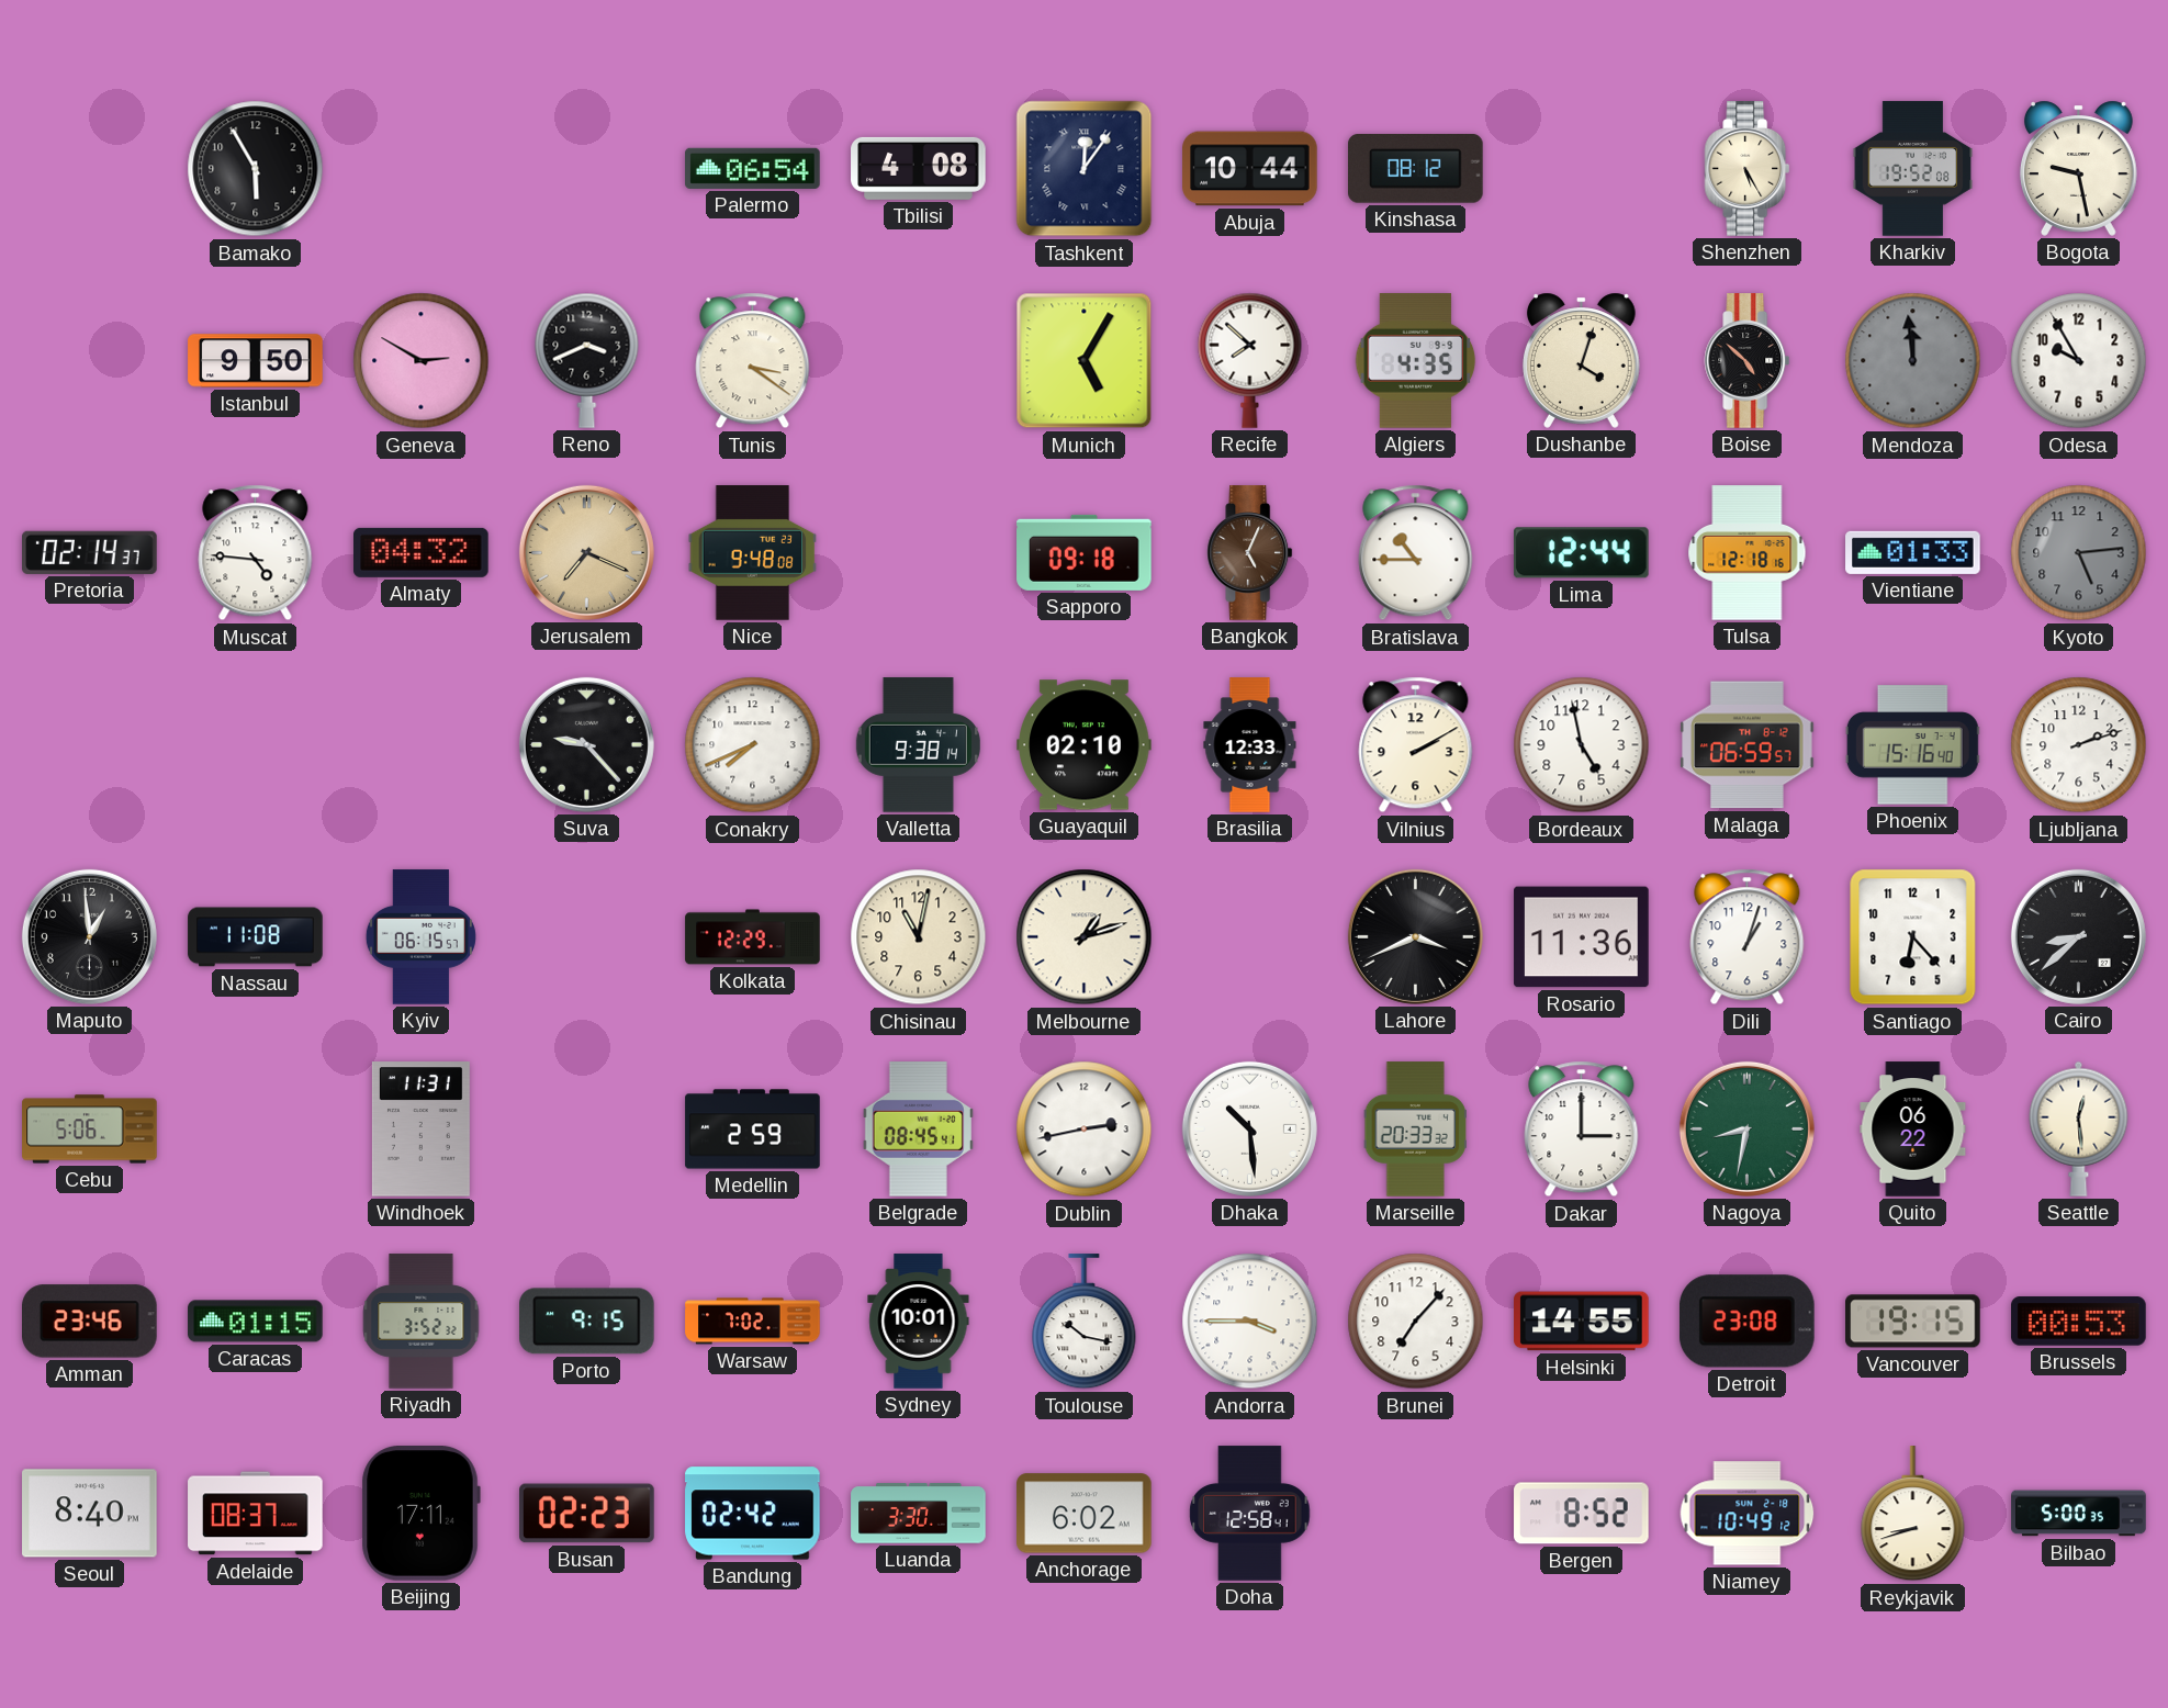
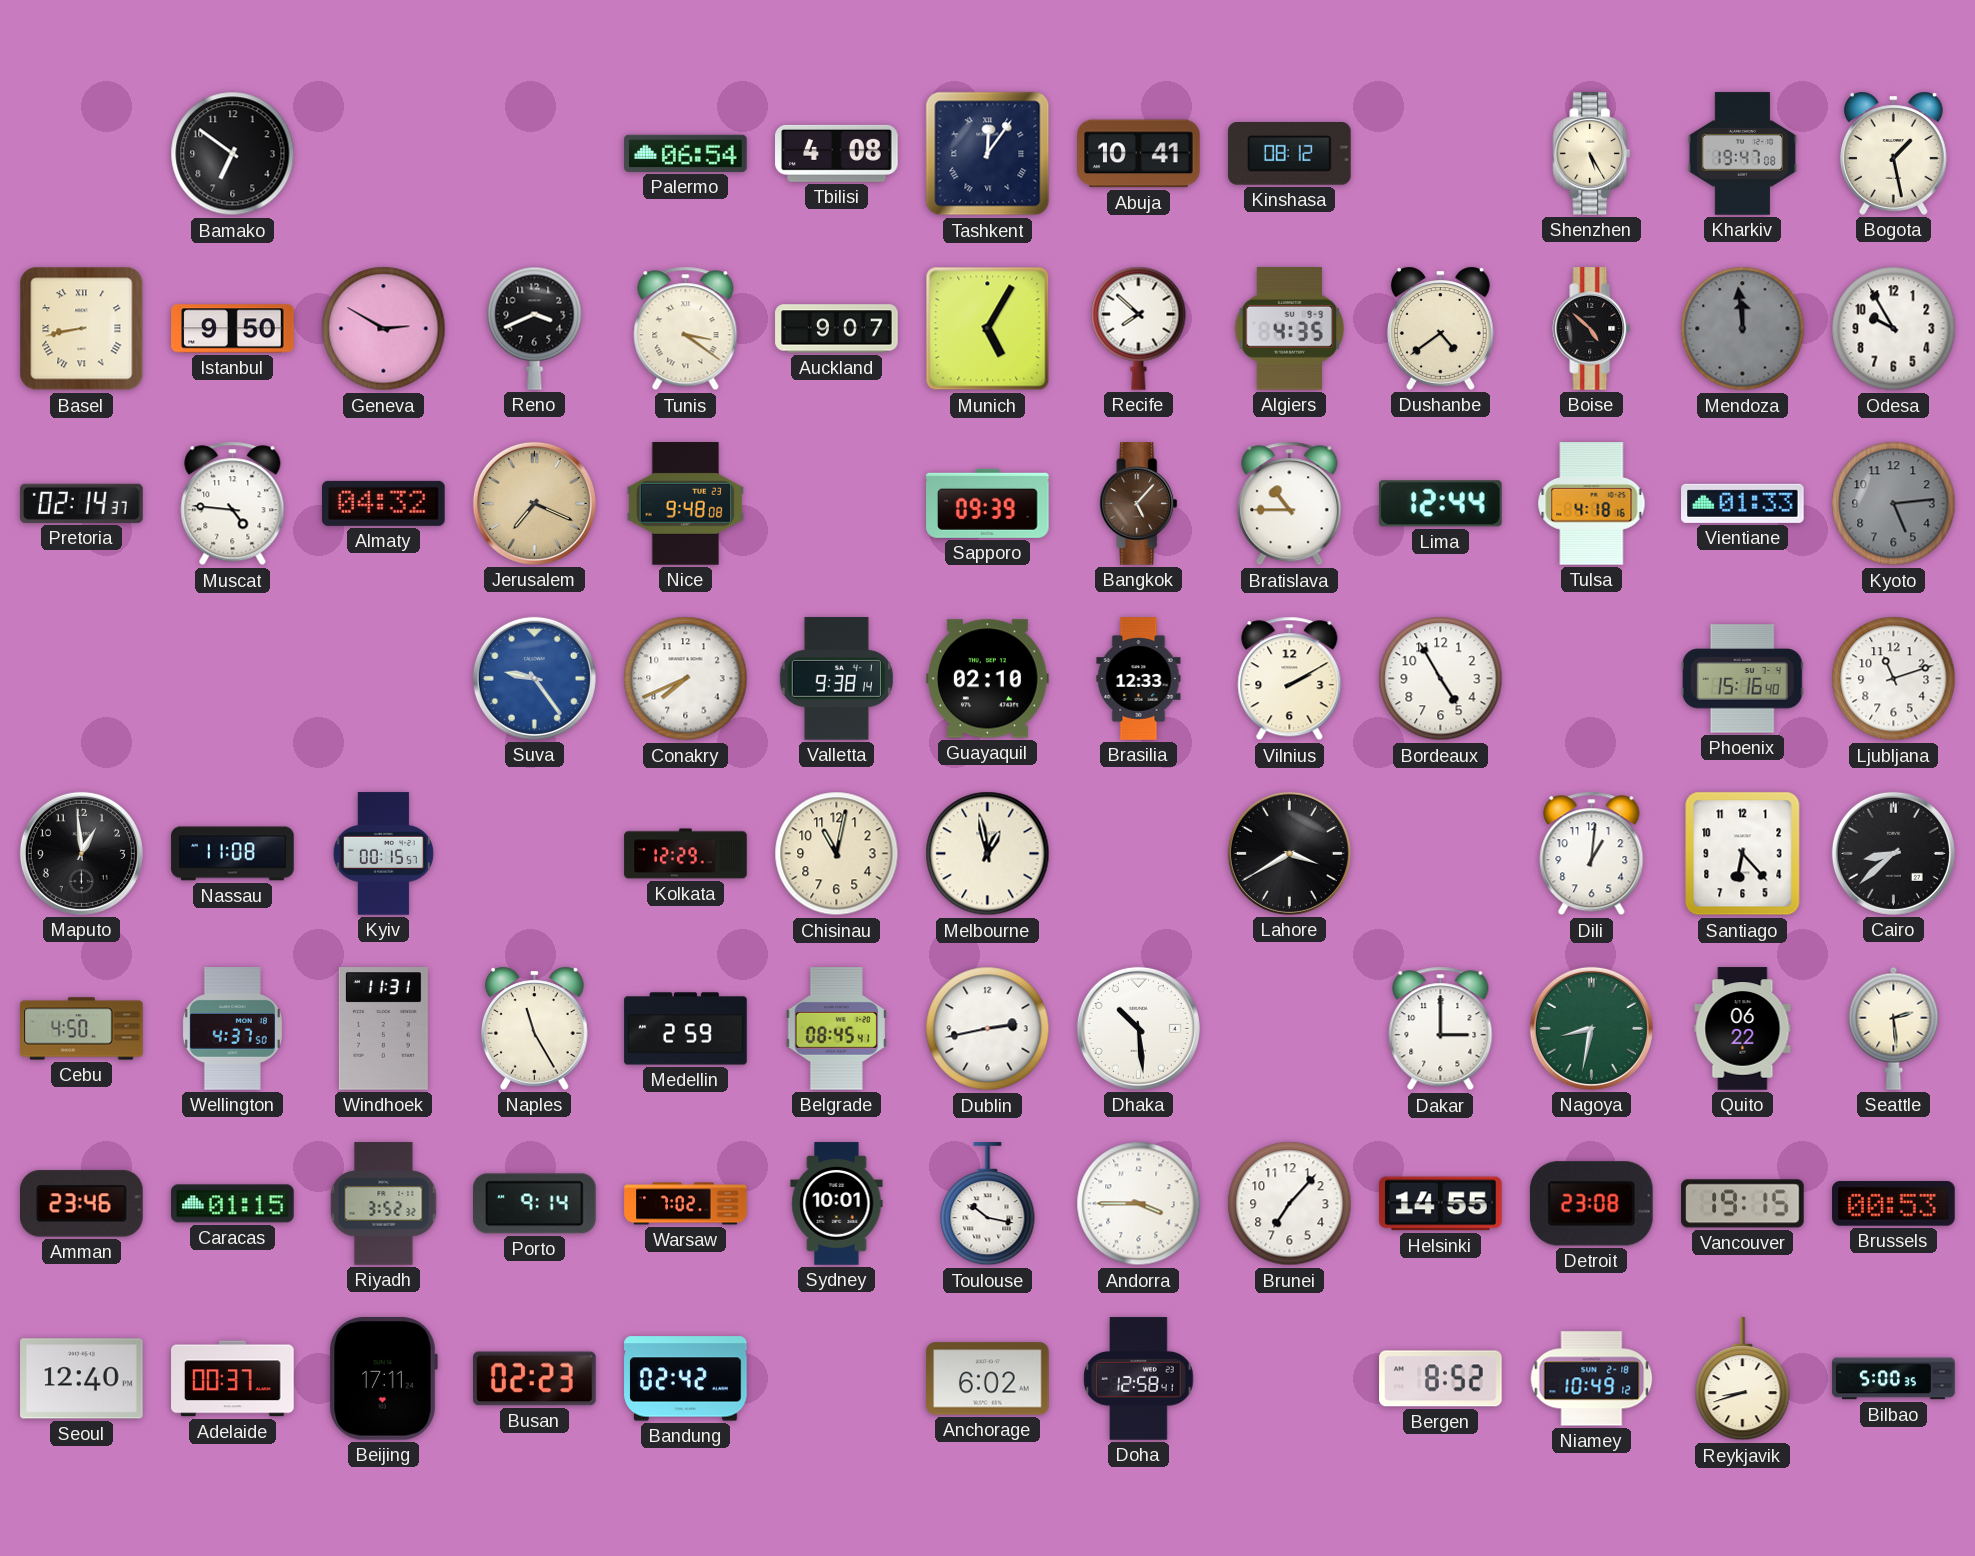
Bamako: 5:55 -> 6:51
Abuja: 10:44 -> 10:41
Kharkiv: 19:52 -> 19:47
Bogota: 9:28 -> 1:28
Basel: none -> 8:43
Auckland: none -> 9:07
Dushanbe: 4:03 -> 4:39
Sapporo: 09:18 -> 09:39
Bangkok: 5:04 -> 5:07
Tulsa: 12:18 -> 4:18
Suva: 9:23 -> 9:24
Suva dial: black -> blue
Bordeaux: 4:58 -> 4:55
Malaga: 06:59 -> none
Ljubljana: 2:12 -> 11:12
Kyiv: 06:15 -> 00:15
Melbourne: 1:12 -> 12:58
Lahore: 3:41 -> 3:40
Rosario: 11:36 -> none
Dili: 1:03 -> 1:01
Cebu: 5:06 -> 4:50
Wellington: none -> 4:37
Naples: none -> 11:25
Marseille: 20:33 -> none
Seattle: 12:29 -> 2:29
Porto: 9:15 -> 9:14
Seoul: 8:40 -> 12:40
Adelaide: 08:37 -> 00:37
Luanda: 3:30 -> none
